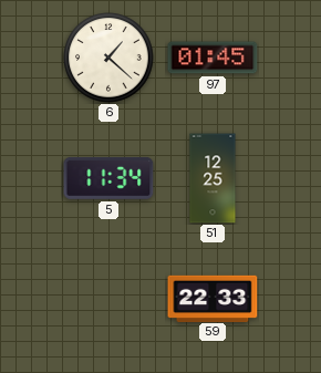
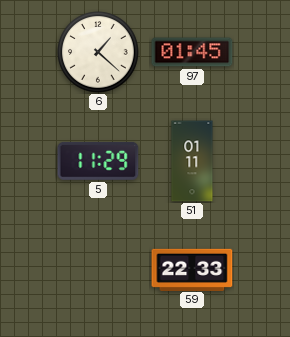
5: 11:34 -> 11:29
51: 12:25 -> 01:11
